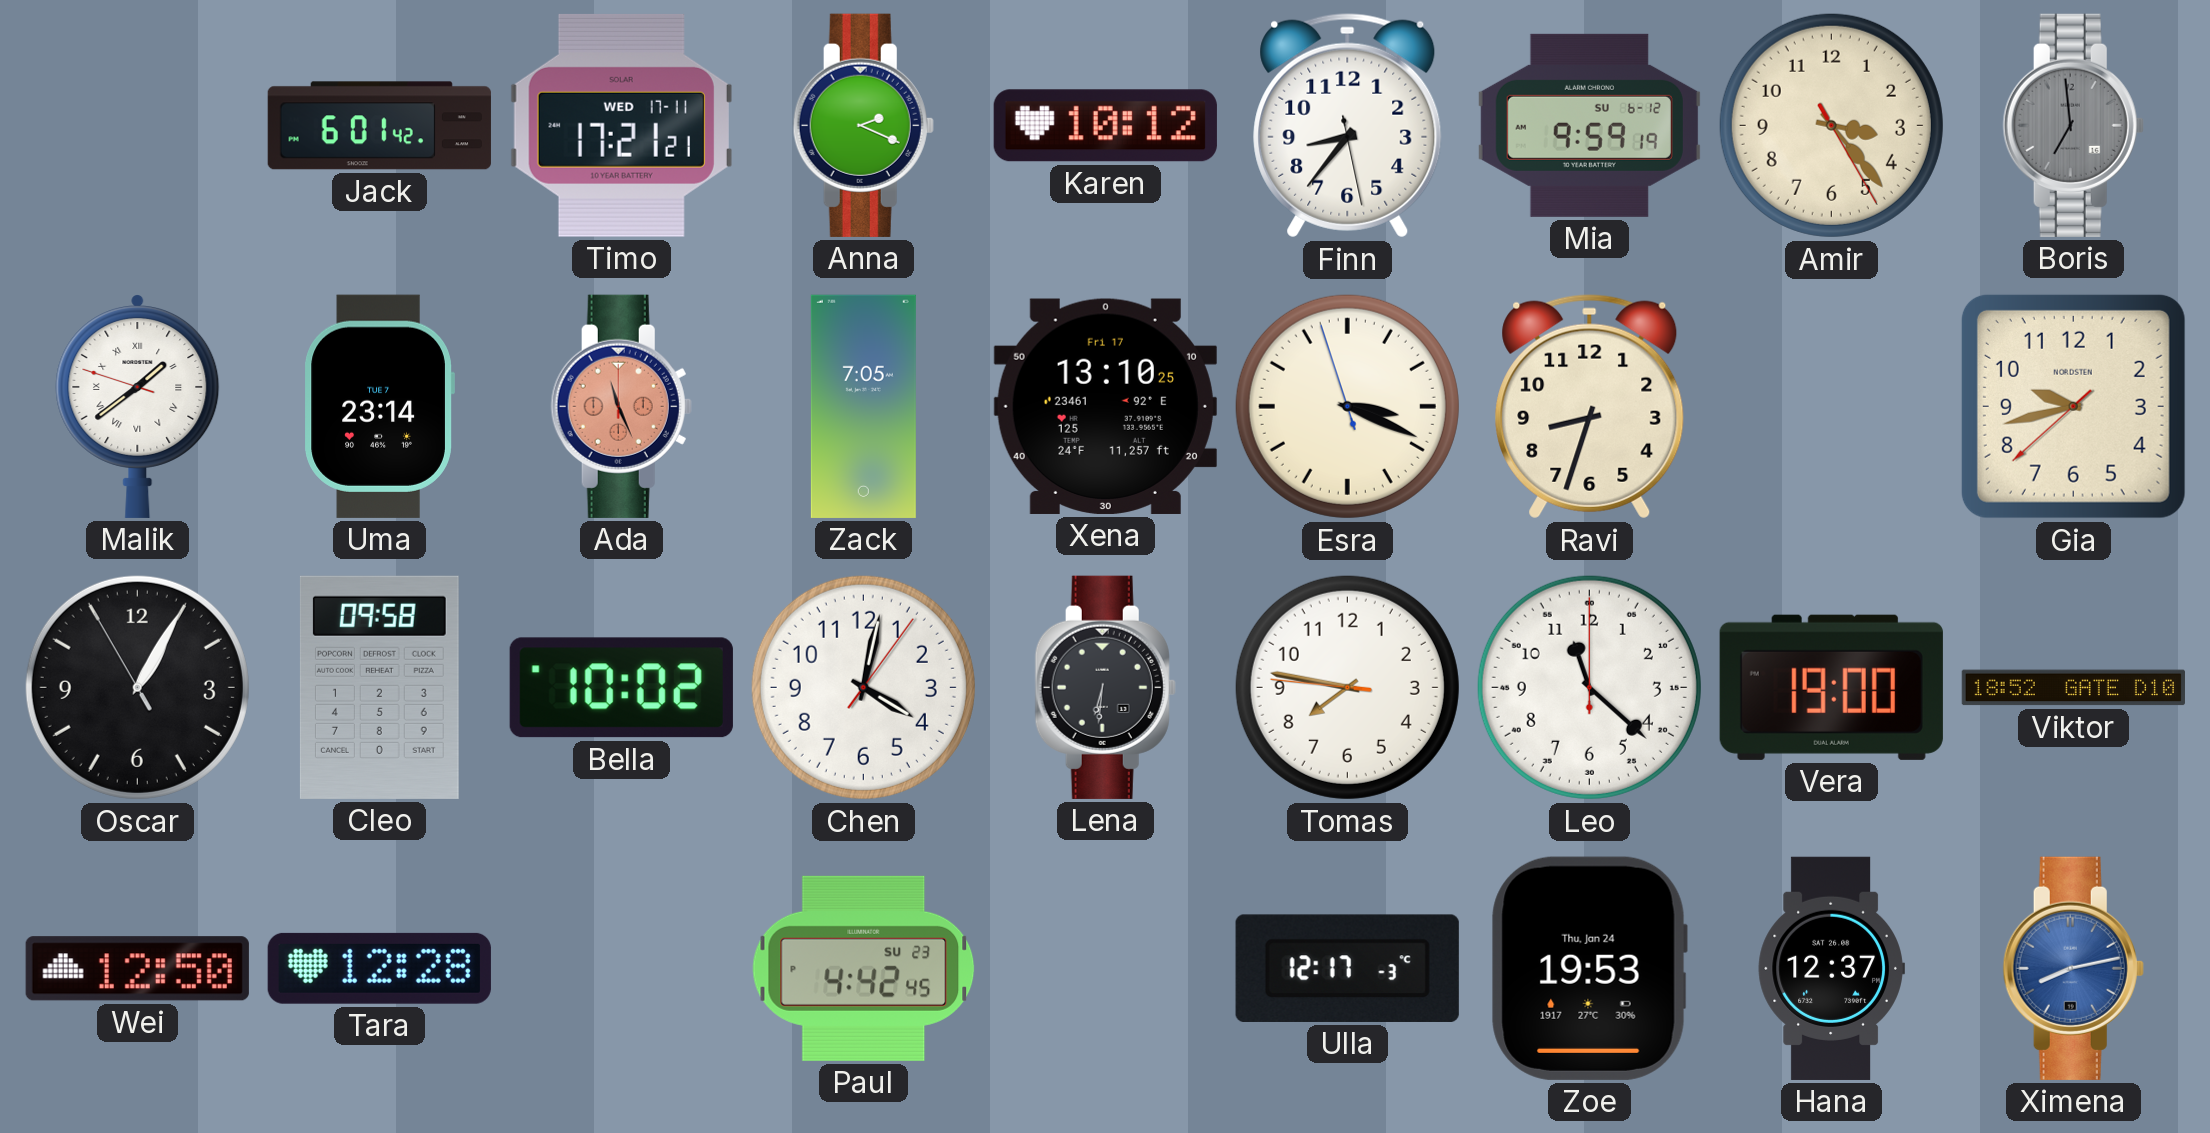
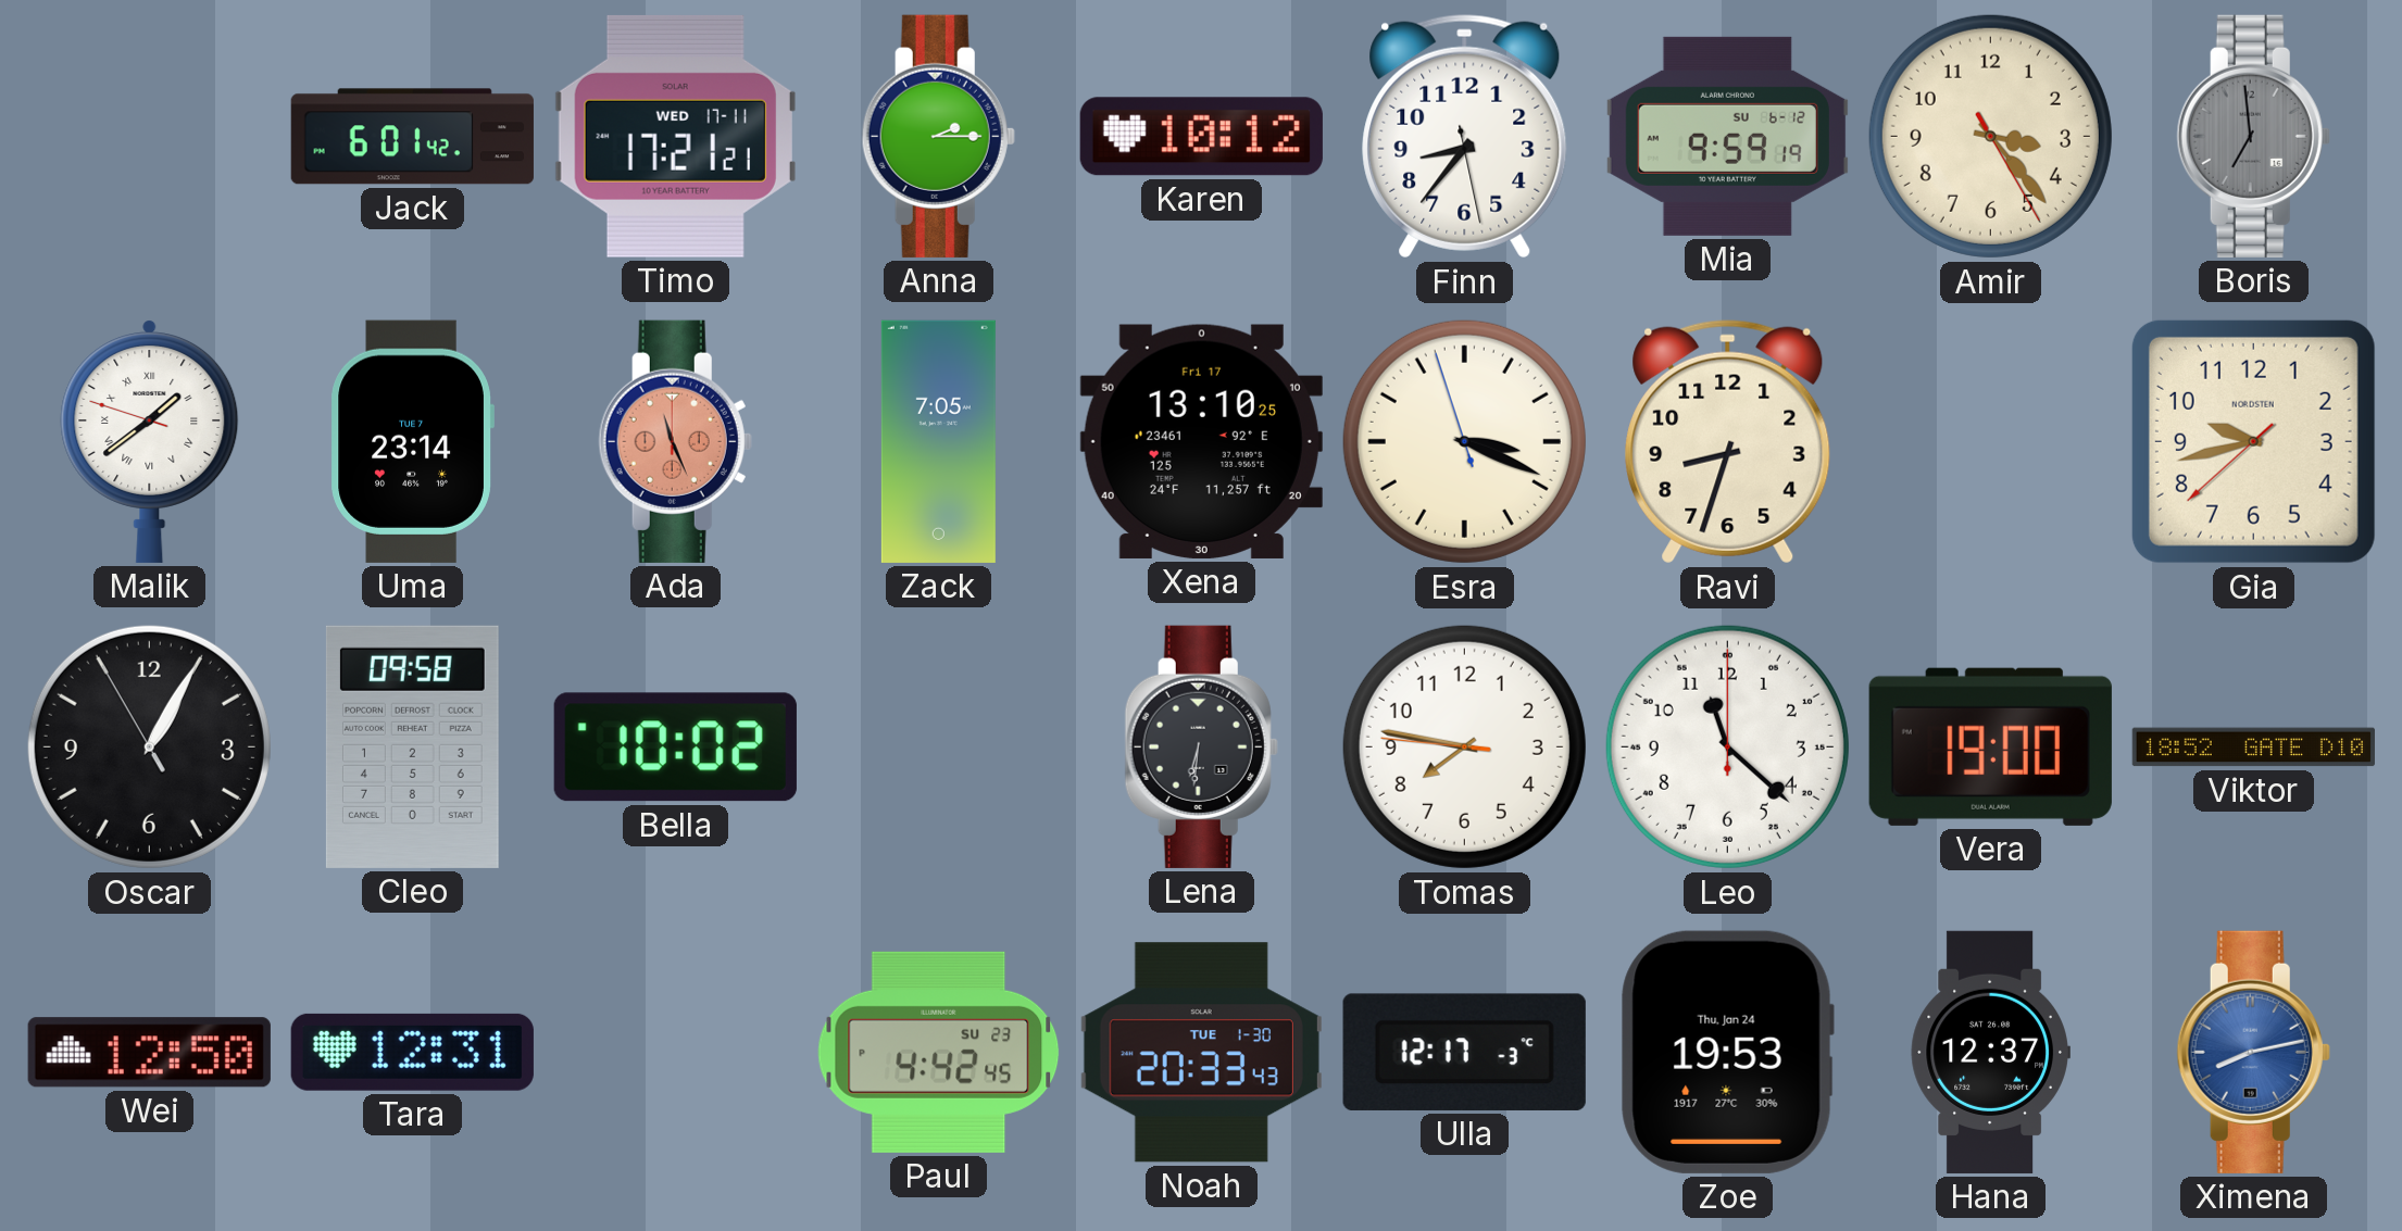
Anna: 2:19 -> 2:15
Chen: 4:02 -> none
Tara: 12:28 -> 12:31
Noah: none -> 20:33
